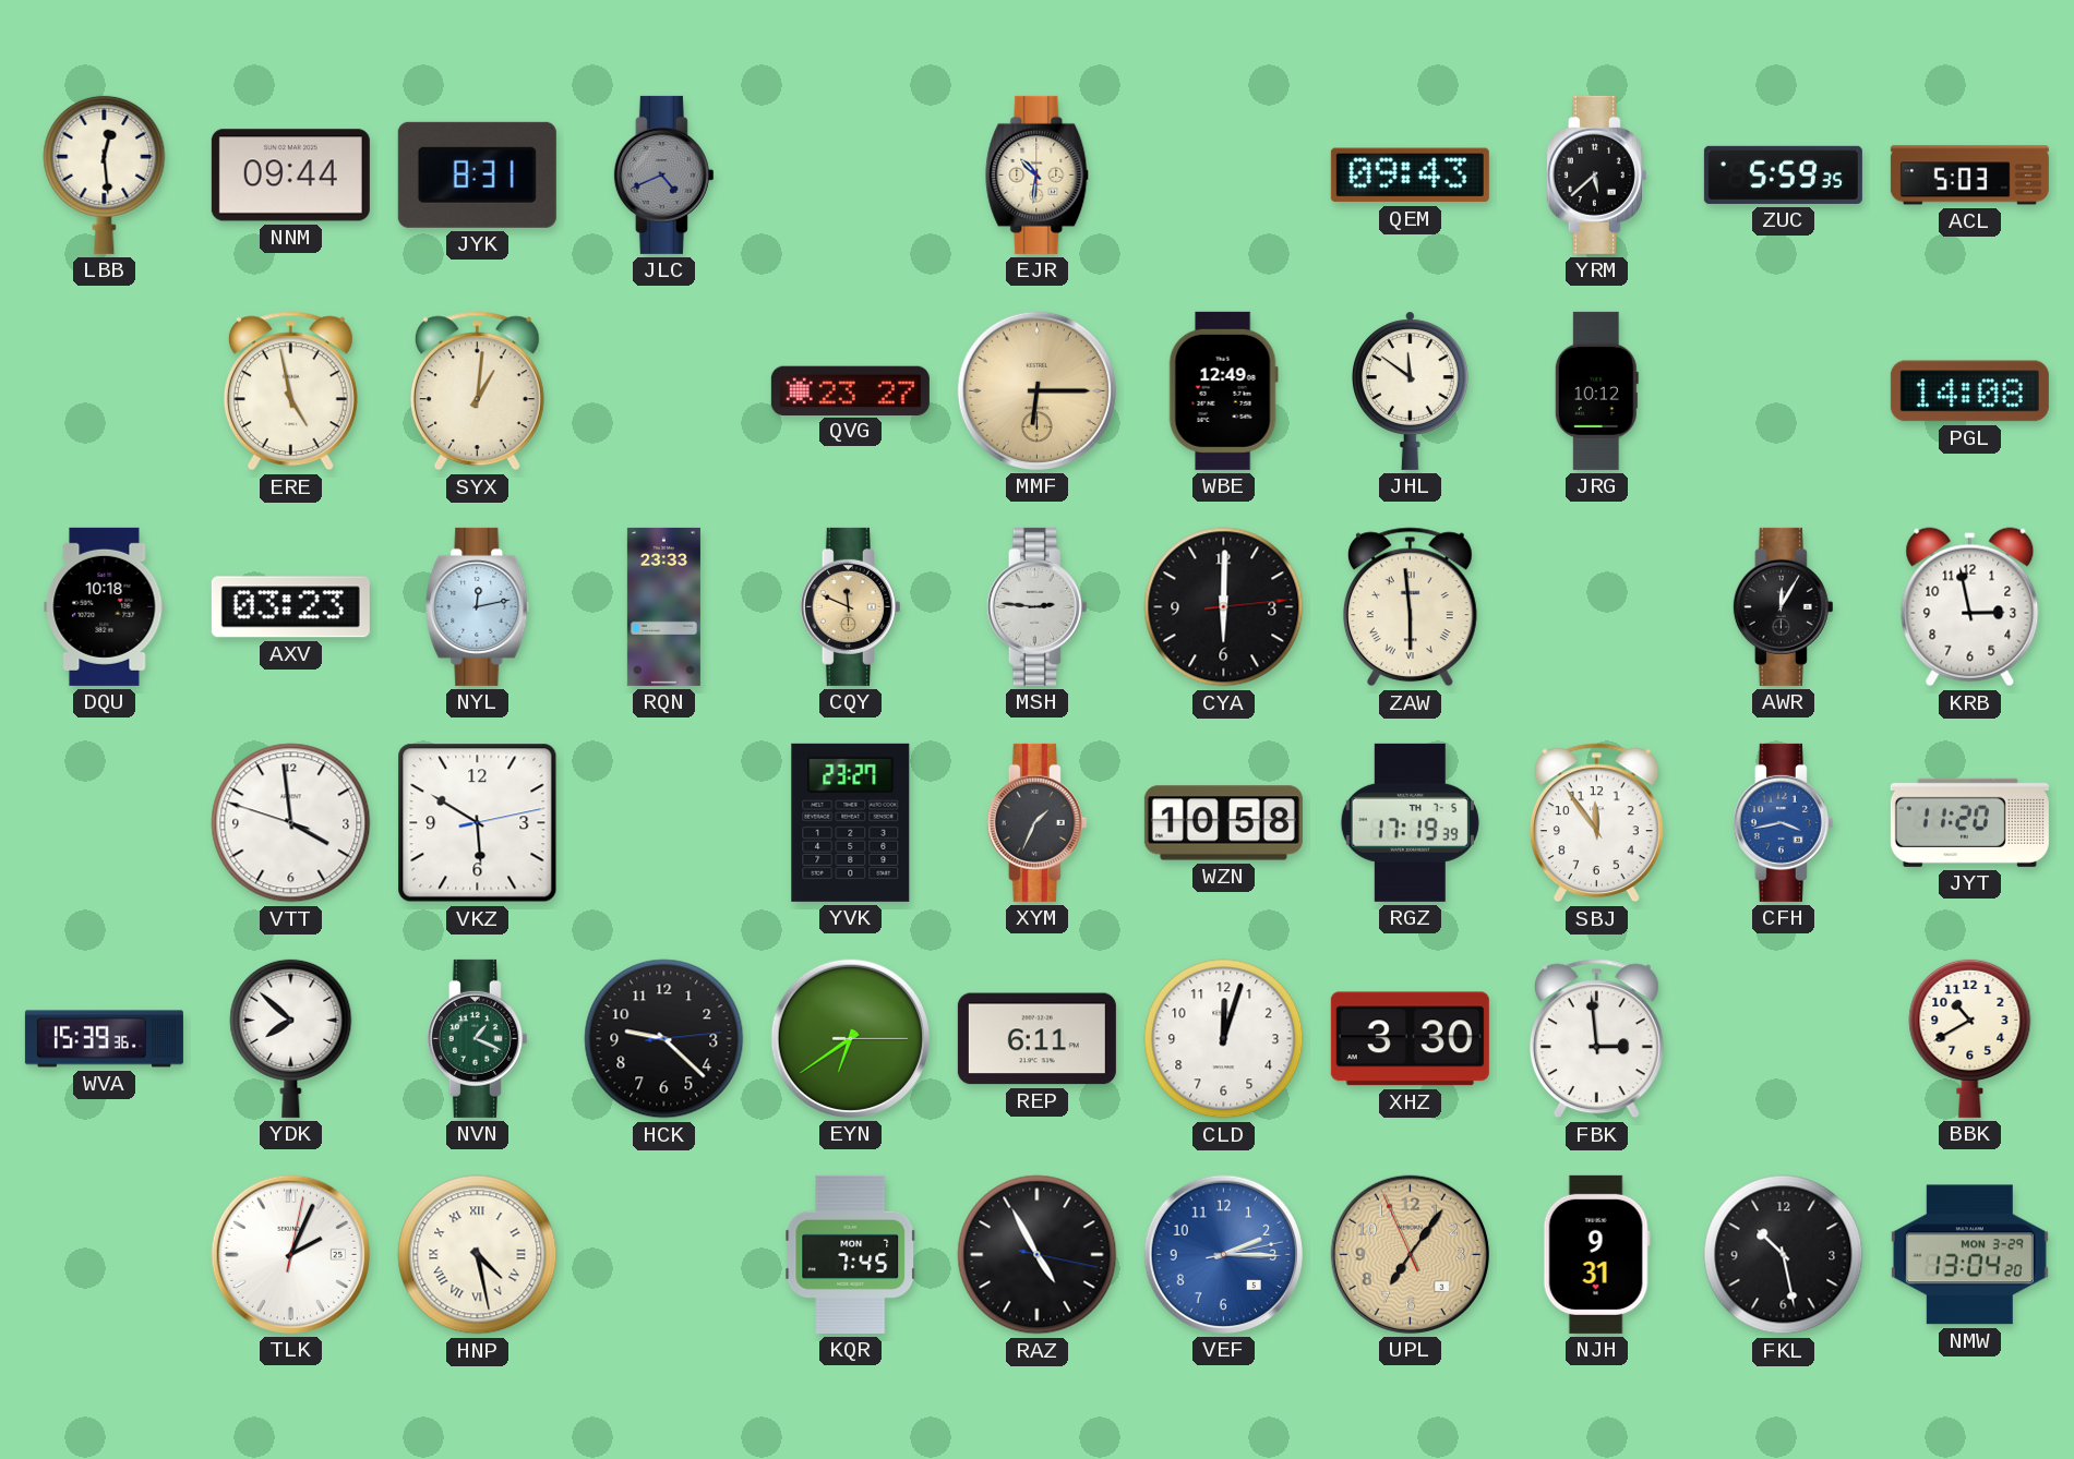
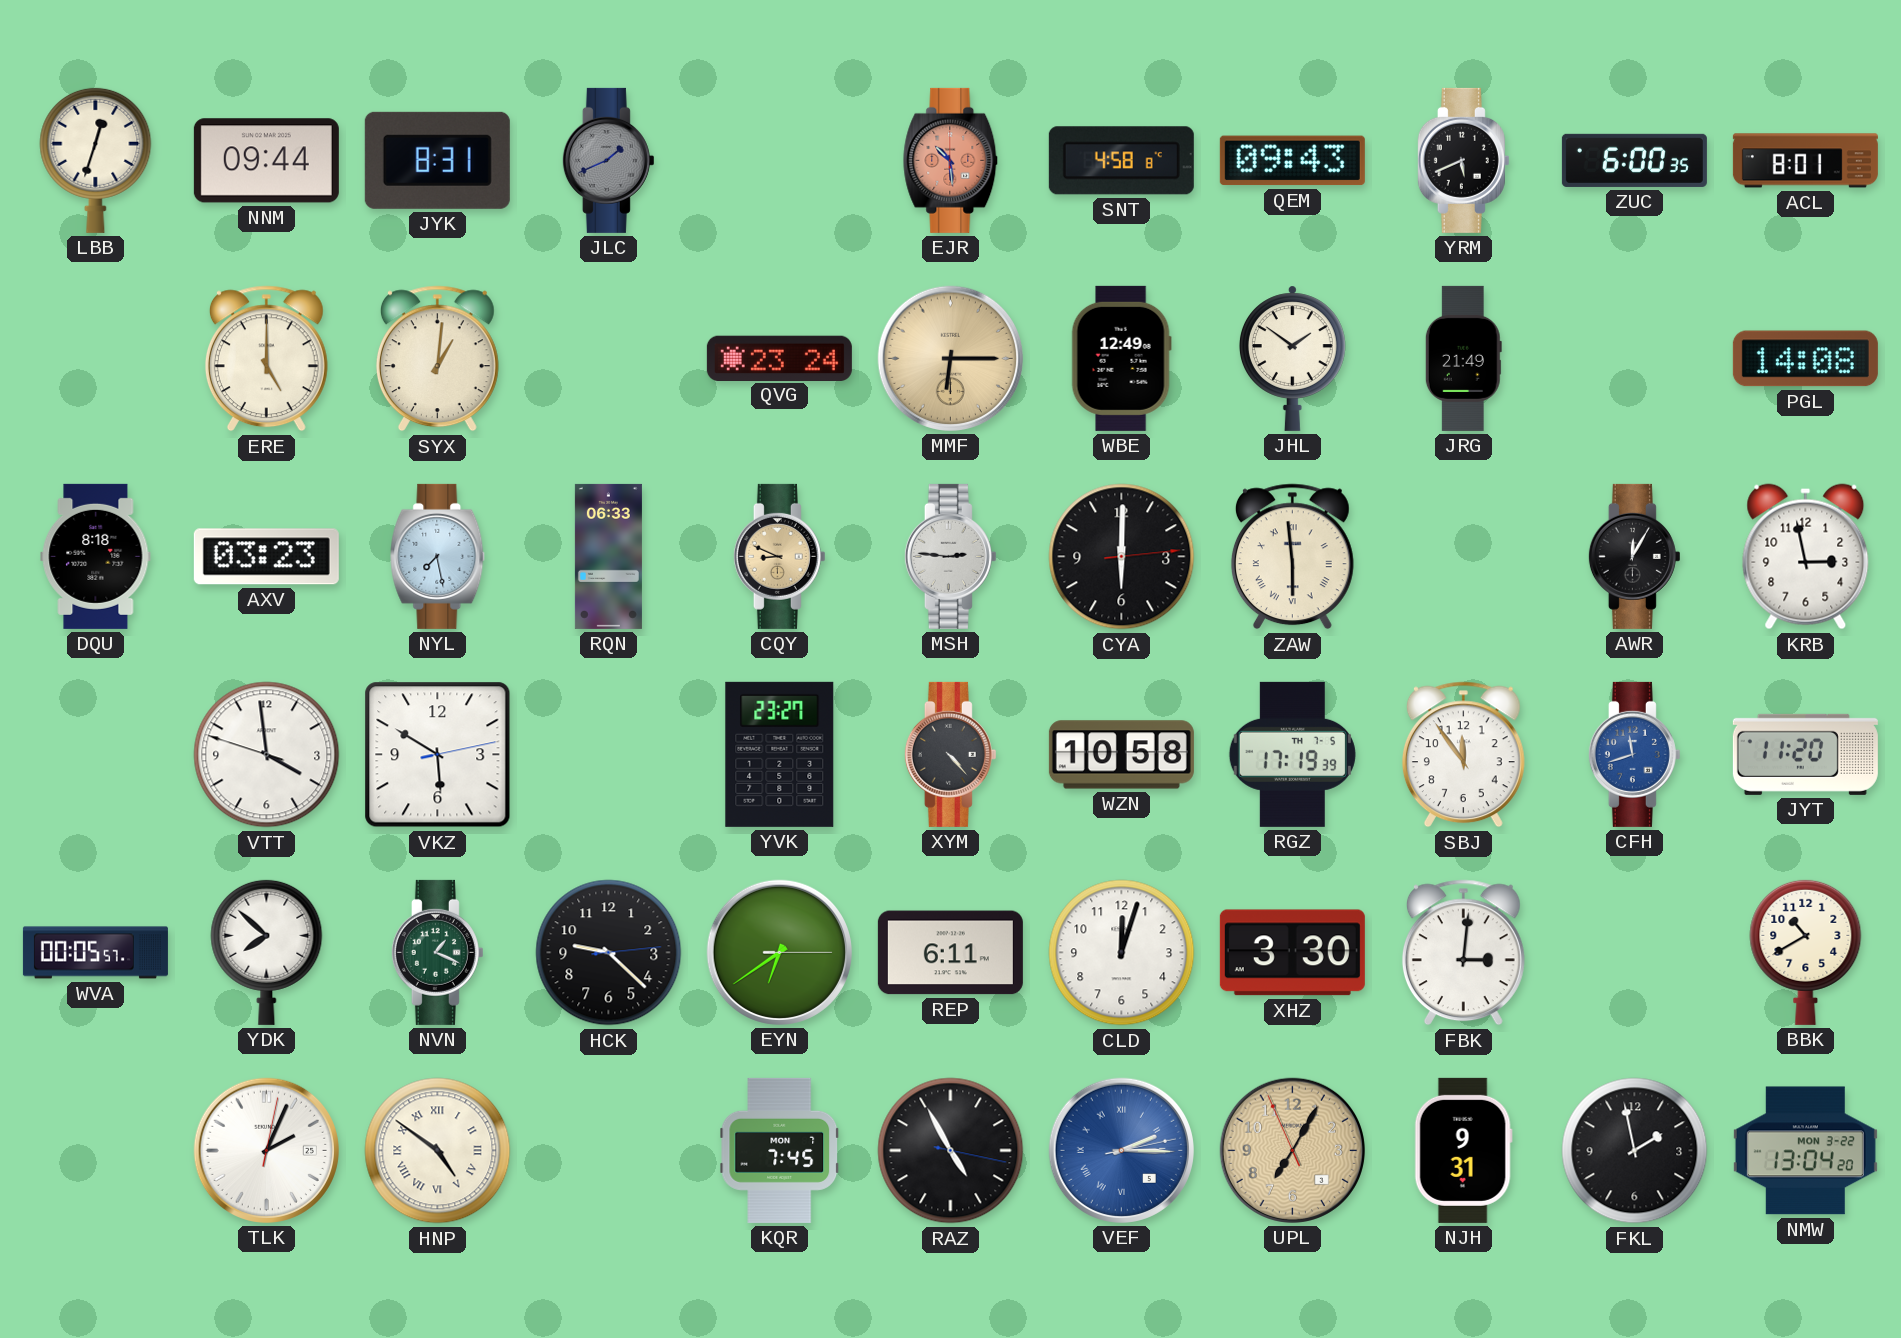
LBB: 12:29 -> 12:33
JLC: 4:41 -> 1:41
EJR: 10:31 -> 10:29
EJR dial: cream -> salmon
SNT: none -> 4:58
YRM: 5:38 -> 5:41
ZUC: 5:59 -> 6:00
ACL: 5:03 -> 8:01
ERE: 4:58 -> 5:00
QVG: 23:27 -> 23:24
JHL: 11:51 -> 1:51
JRG: 10:12 -> 21:49
DQU: 10:18 -> 8:18
NYL: 12:13 -> 7:28
RQN: 23:33 -> 06:33
CQY: 11:49 -> 8:49
XYM: 1:34 -> 4:23
CFH: 3:43 -> 11:42
WVA: 15:39 -> 00:05
FBK: 2:59 -> 3:01
HNP: 4:28 -> 4:51
VEF numerals: Arabic -> Roman
UPL: 7:05 -> 7:04
FKL: 10:28 -> 1:58
NMW date: MON 3-29 -> MON 3-22
